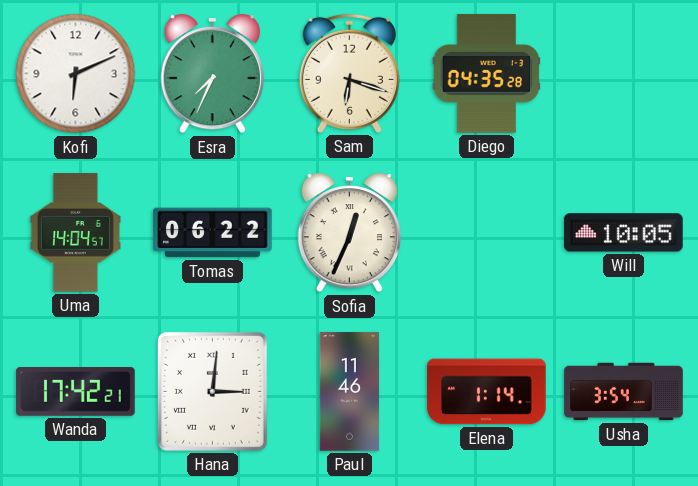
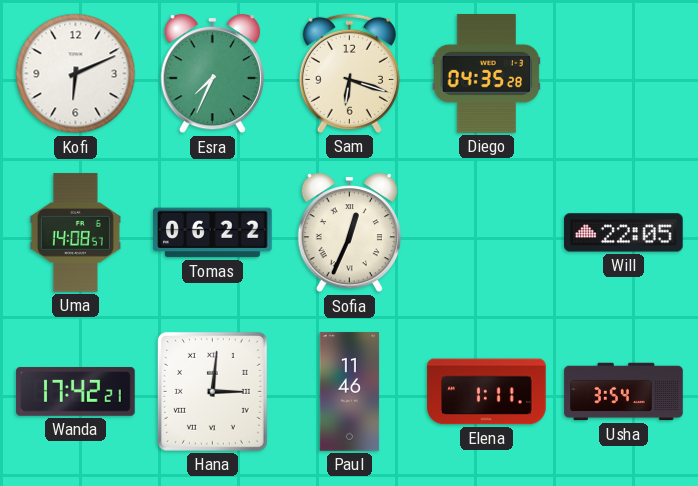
Uma: 14:04 -> 14:08
Will: 10:05 -> 22:05
Elena: 1:14 -> 1:11
